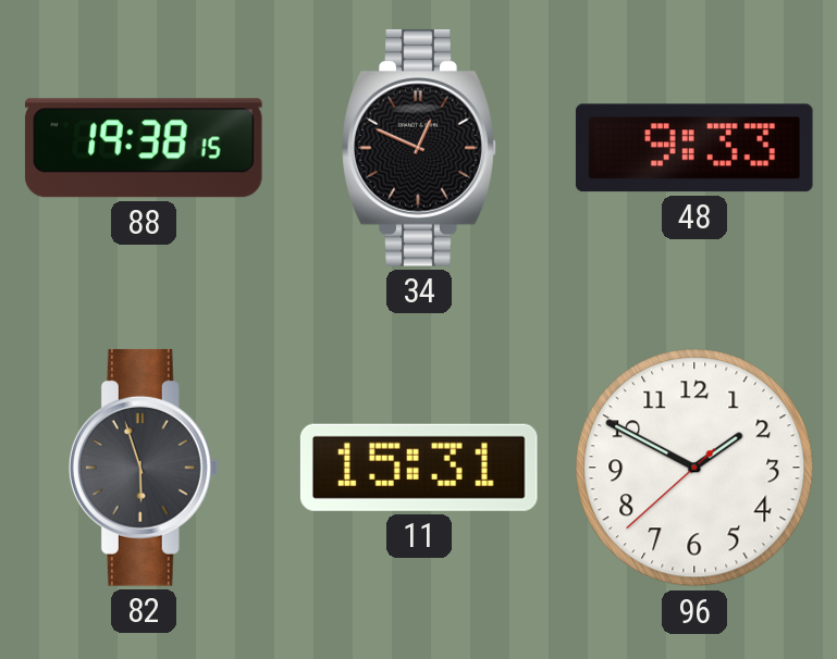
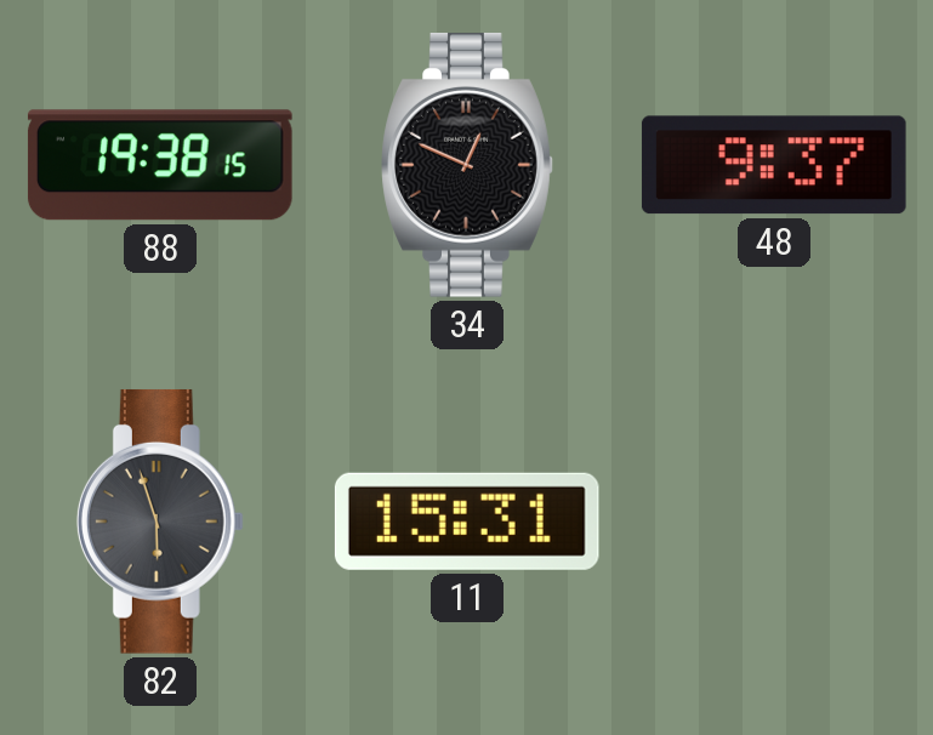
48: 9:33 -> 9:37
96: 1:49 -> none
